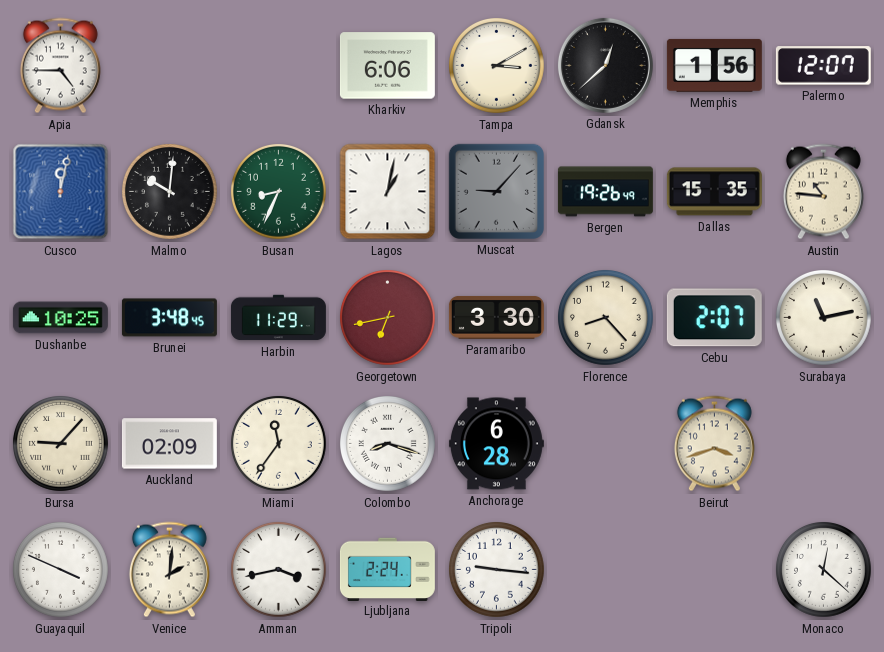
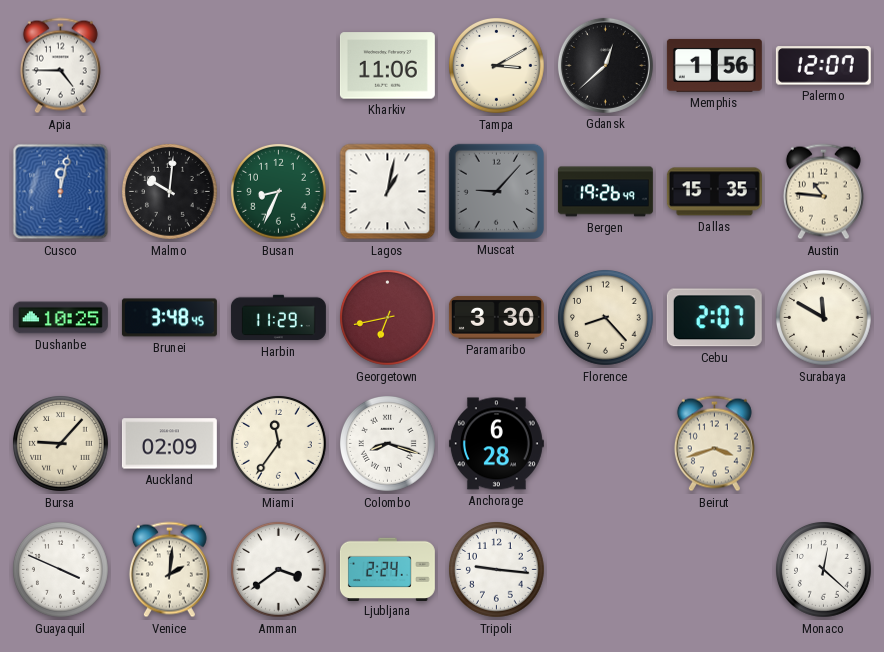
Kharkiv: 6:06 -> 11:06
Surabaya: 11:13 -> 11:50
Amman: 3:43 -> 3:39
